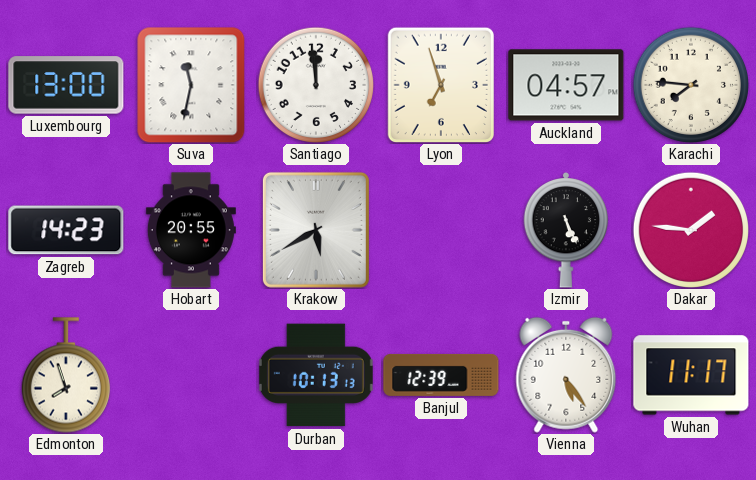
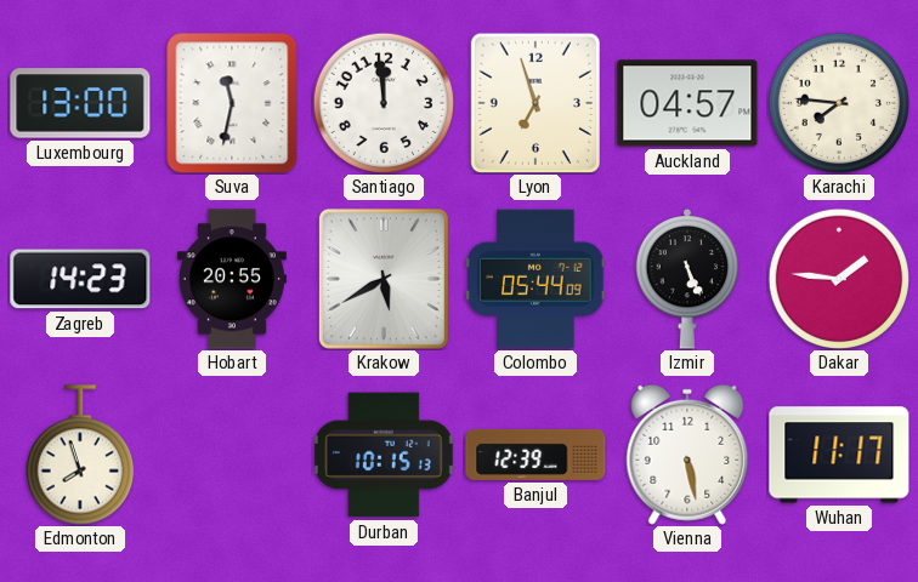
Colombo: none -> 05:44
Durban: 10:13 -> 10:15
Vienna: 5:24 -> 5:28
